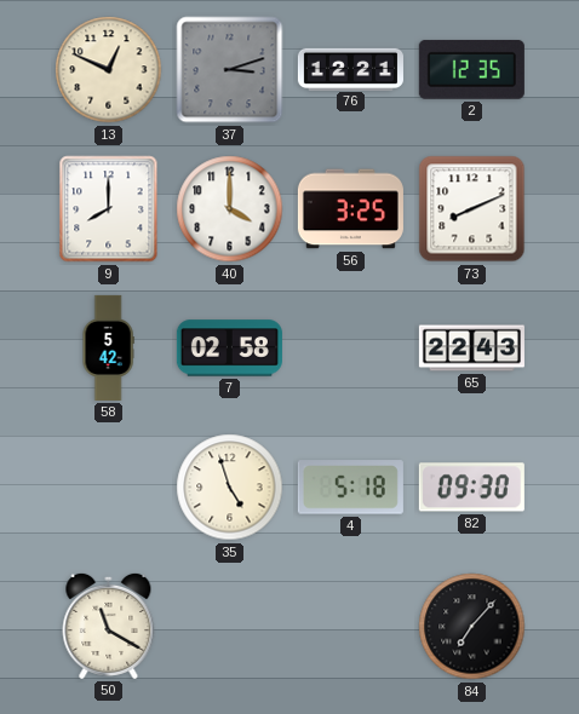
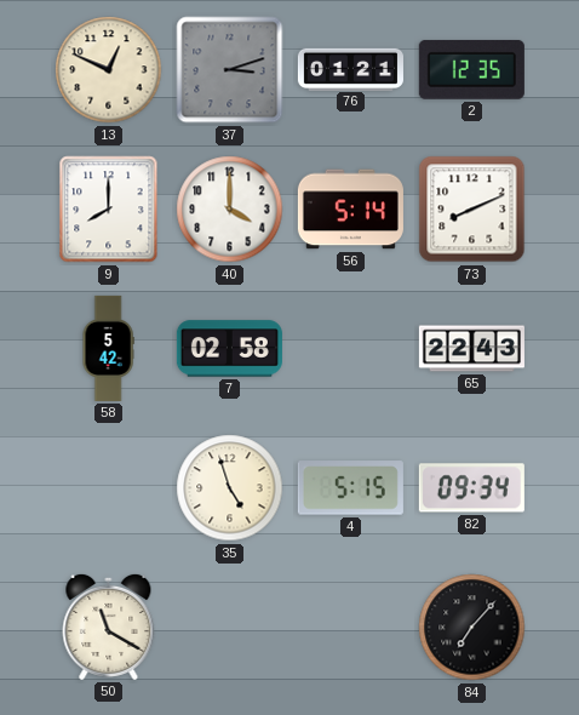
76: 12:21 -> 01:21
56: 3:25 -> 5:14
4: 5:18 -> 5:15
82: 09:30 -> 09:34
